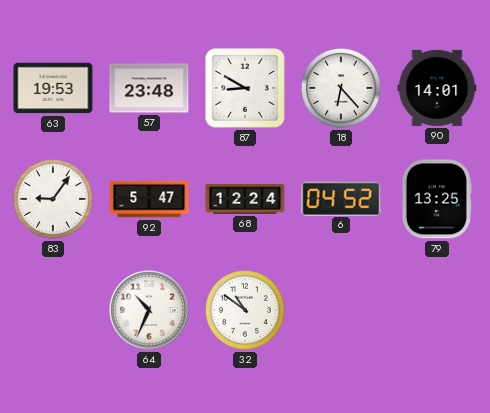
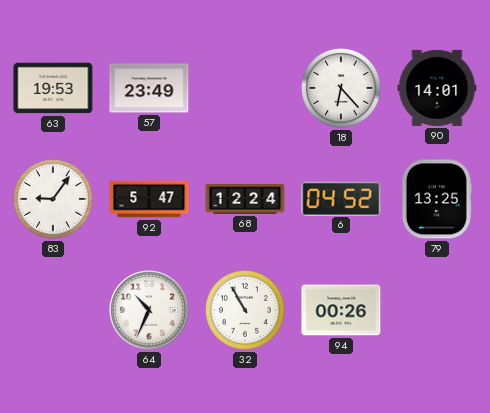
57: 23:48 -> 23:49
87: 8:50 -> none
32: 10:51 -> 10:55
94: none -> 00:26
